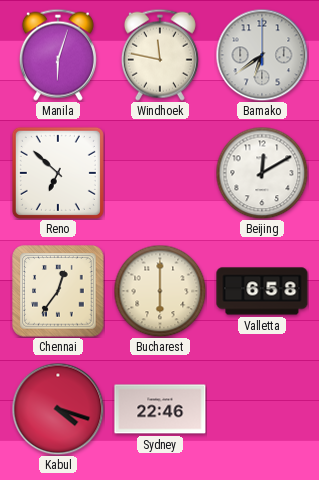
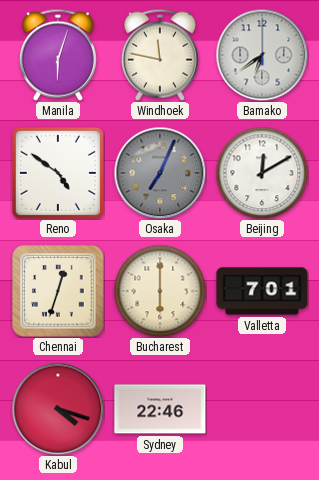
Reno: 6:52 -> 4:51
Osaka: none -> 7:04
Chennai: 12:36 -> 12:33
Valletta: 6:58 -> 7:01
